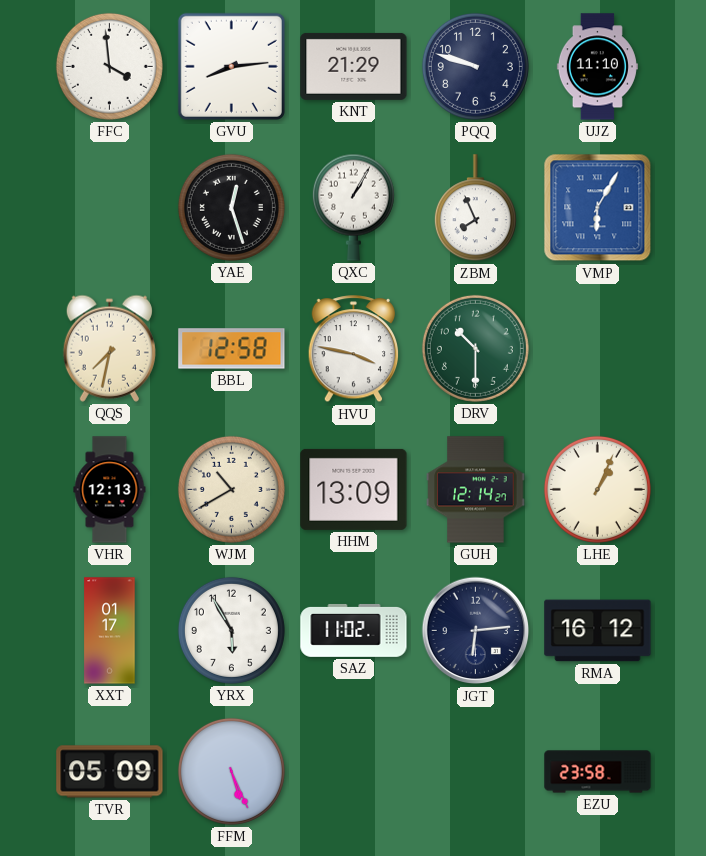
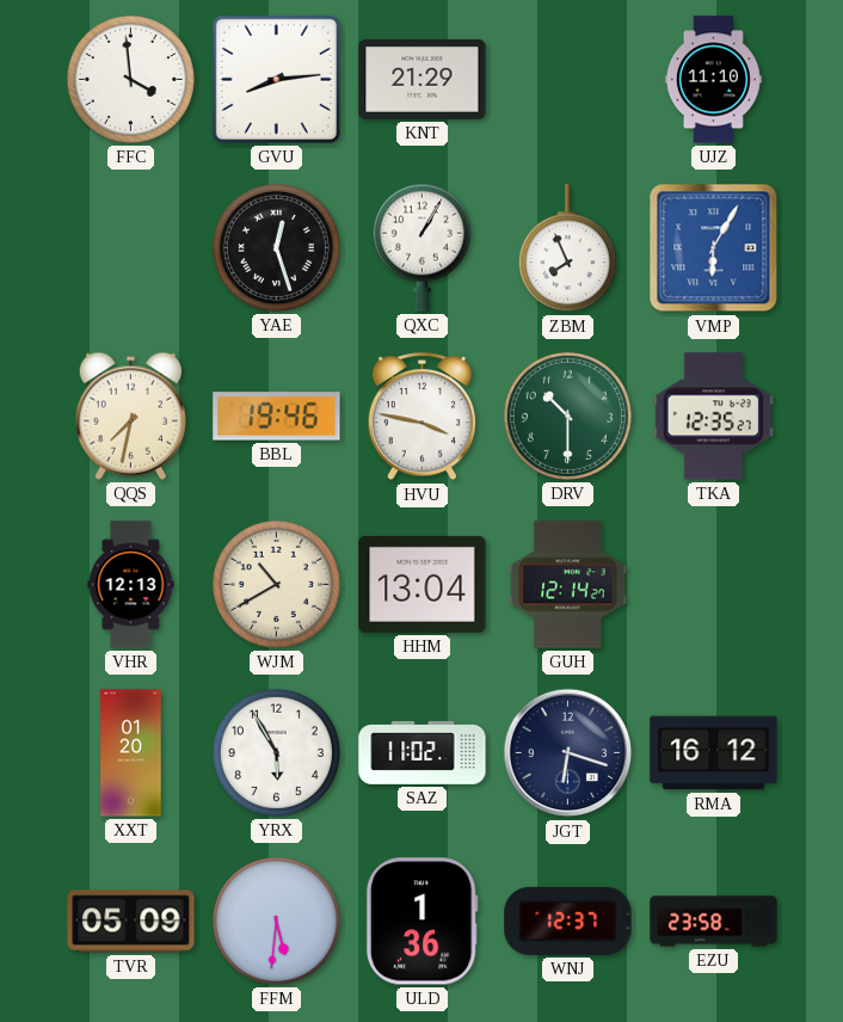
PQQ: 9:48 -> none
BBL: 12:58 -> 19:46
TKA: none -> 12:35
HHM: 13:09 -> 13:04
LHE: 1:04 -> none
XXT: 01:17 -> 01:20
JGT: 6:14 -> 6:18
FFM: 5:26 -> 5:31
ULD: none -> 1:36
WNJ: none -> 12:37
